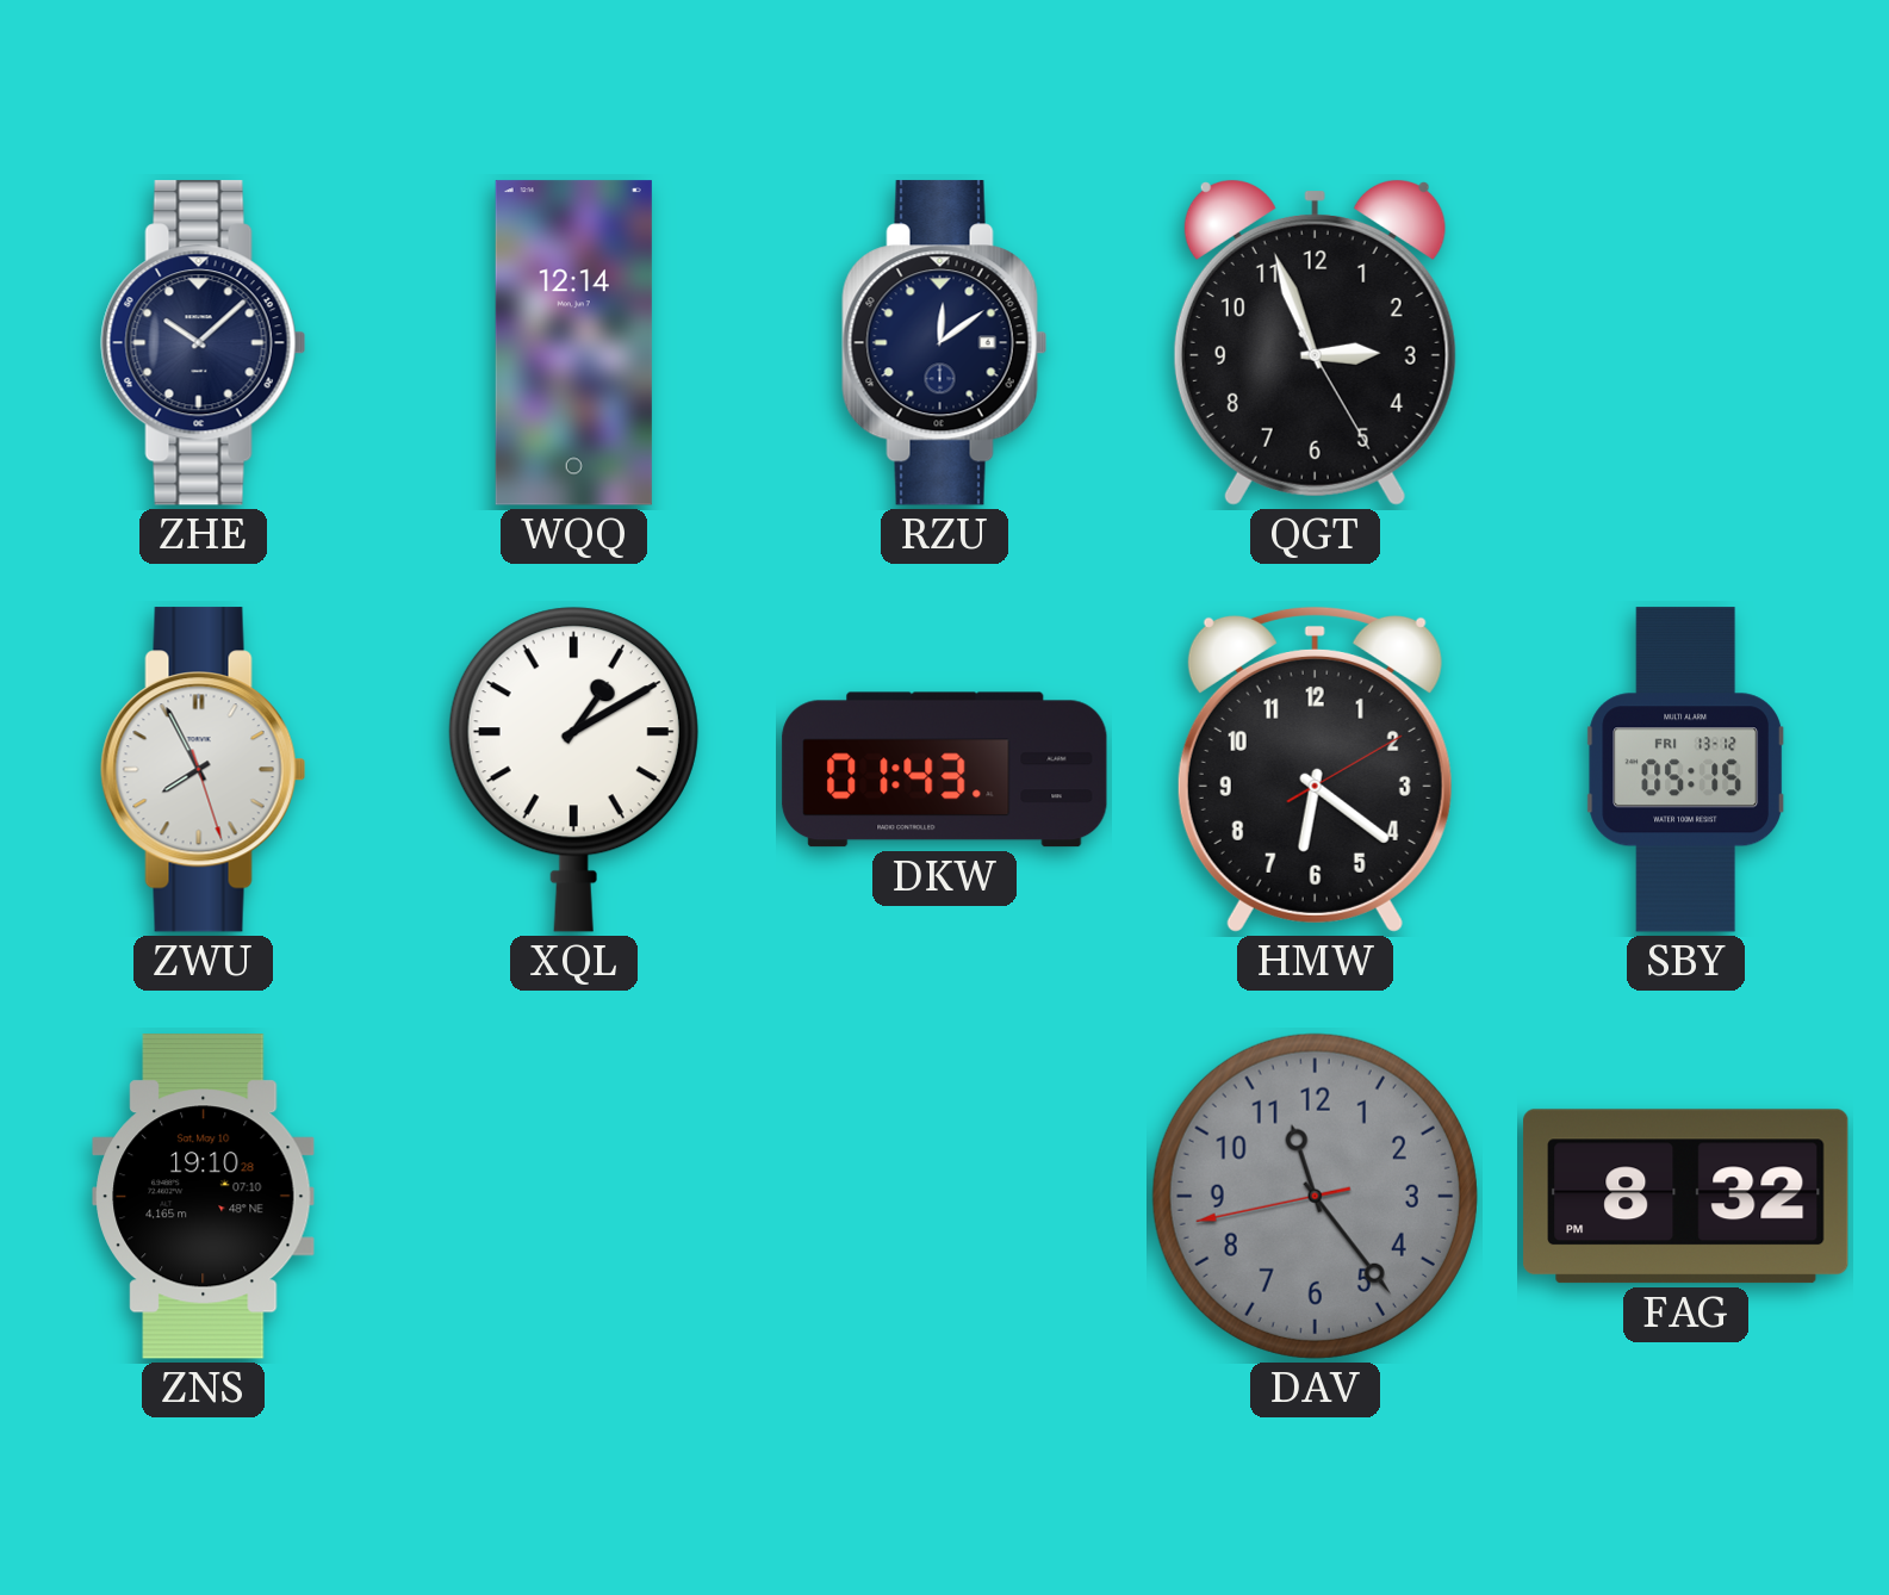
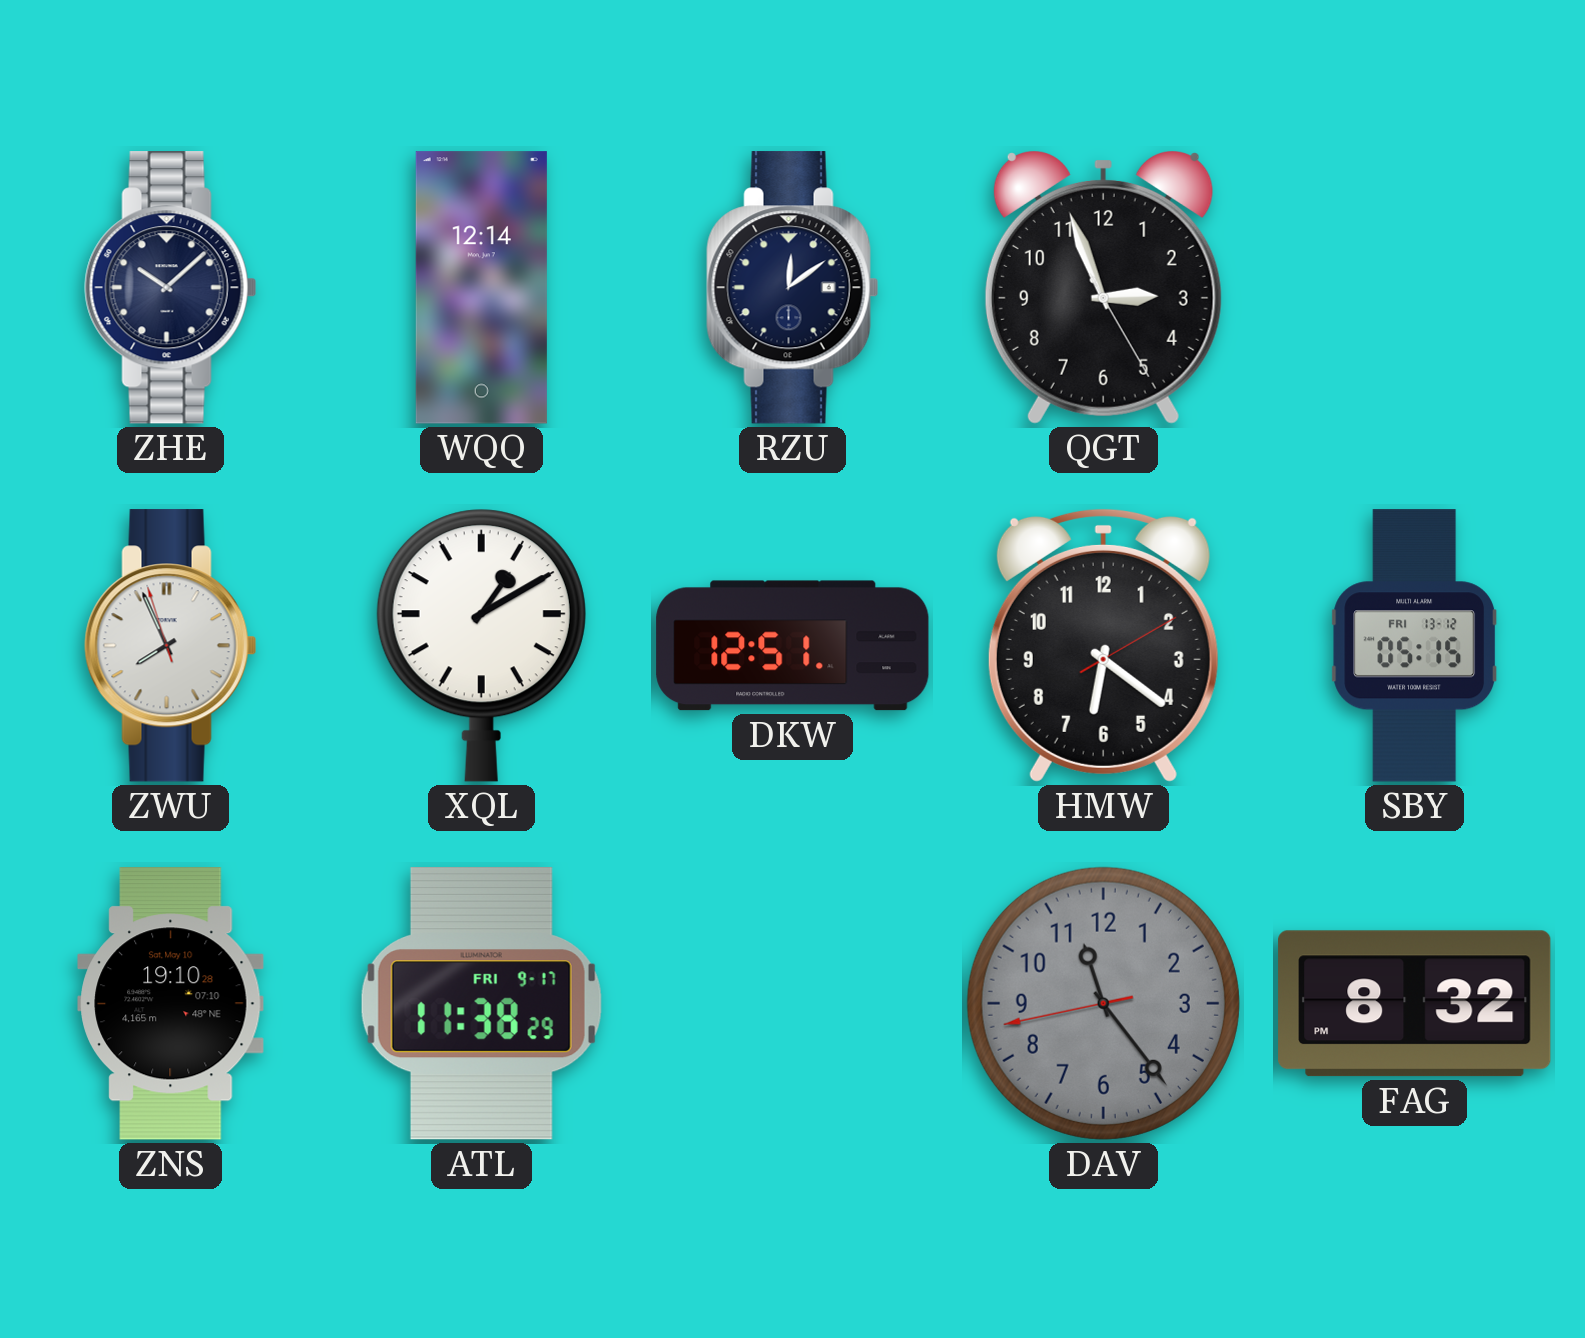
ZWU: 7:55:27 -> 7:55:57
DKW: 01:43 -> 12:51
ATL: none -> 11:38
